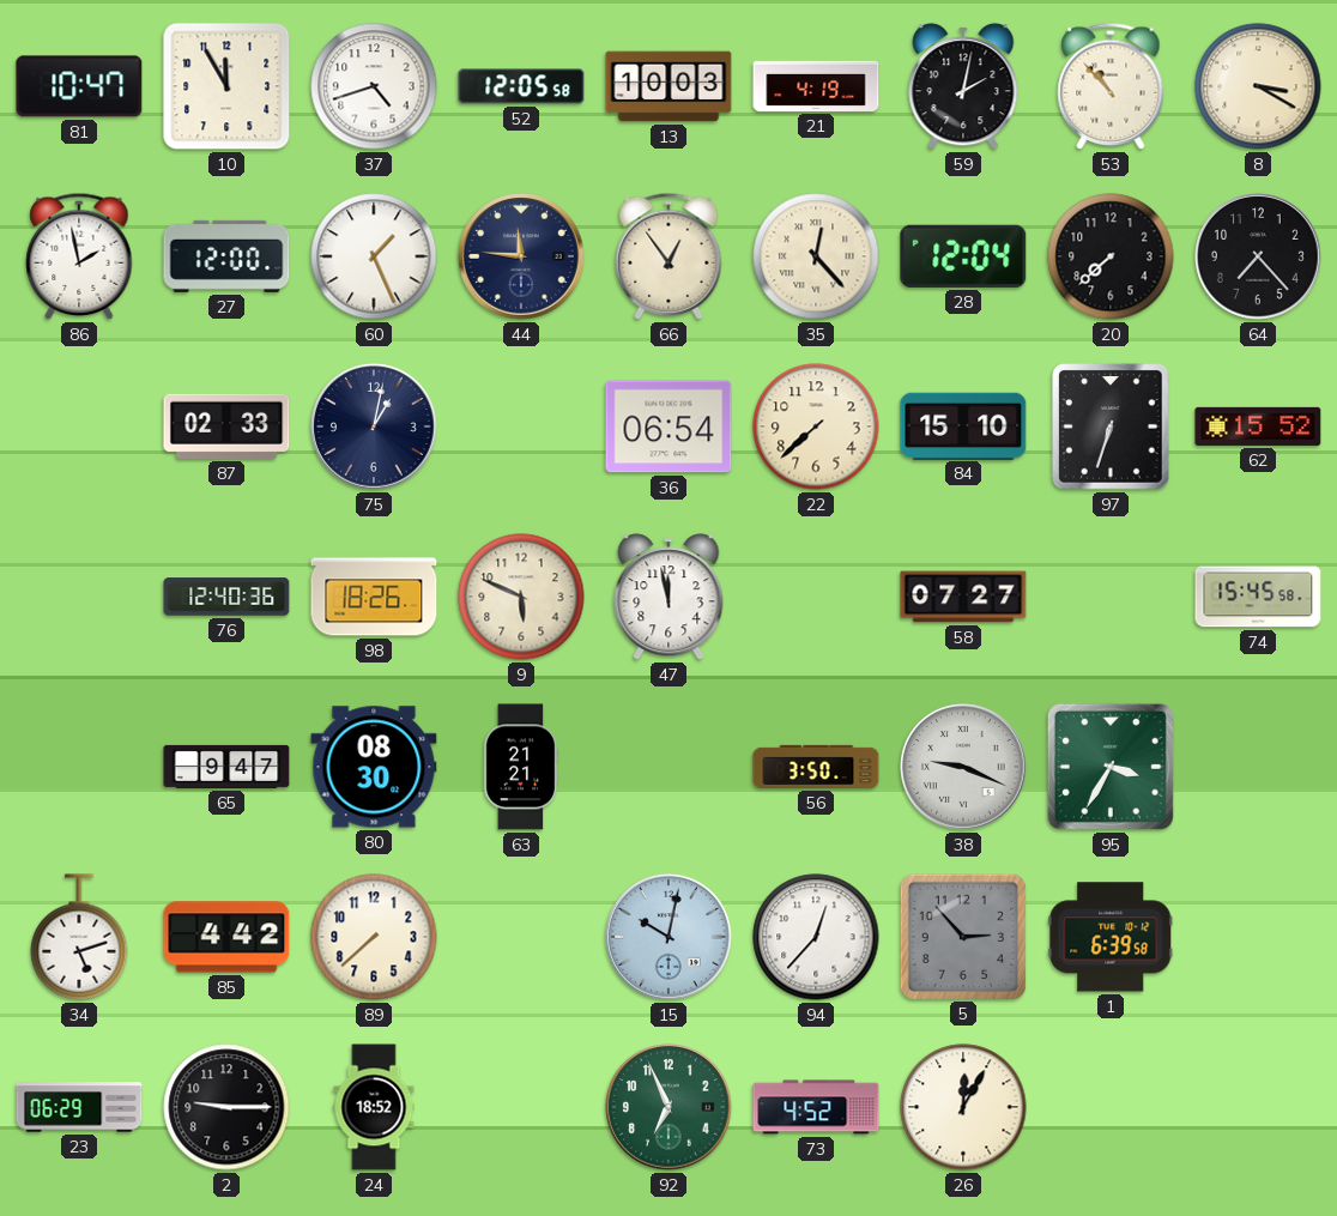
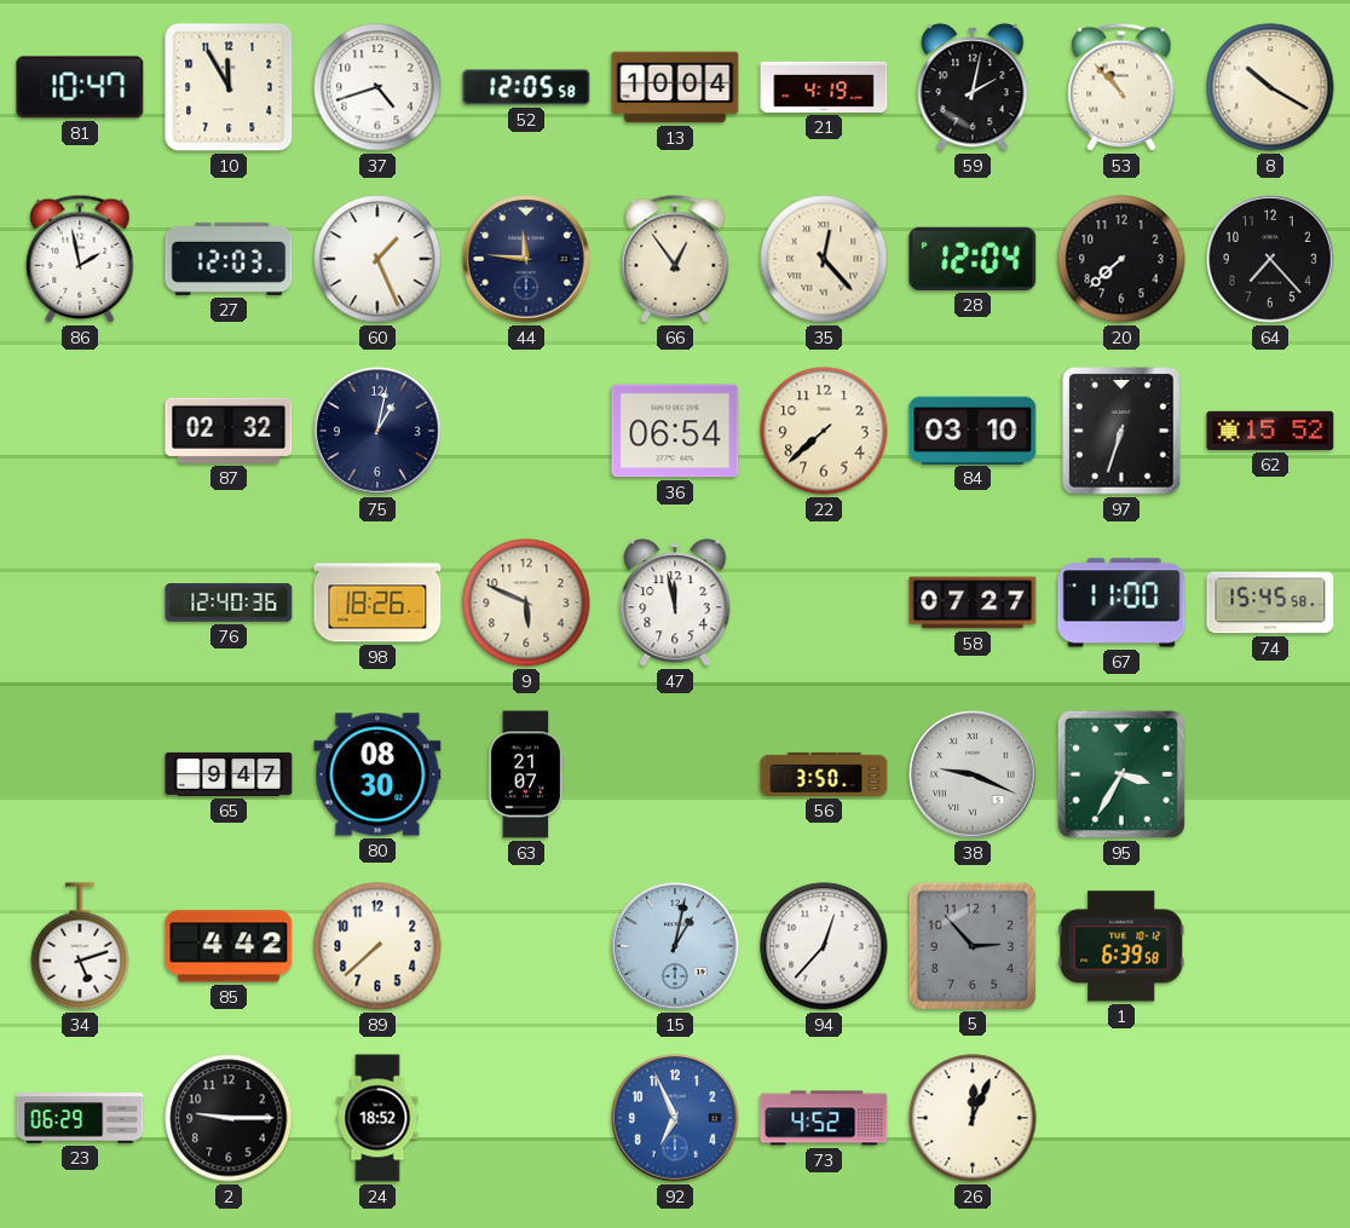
13: 10:03 -> 10:04
8: 3:20 -> 10:20
27: 12:00 -> 12:03
87: 02:33 -> 02:32
84: 15:10 -> 03:10
67: none -> 11:00
63: 21:21 -> 21:07
15: 10:02 -> 1:02
92 dial: green -> blue
26: 12:05 -> 12:04
